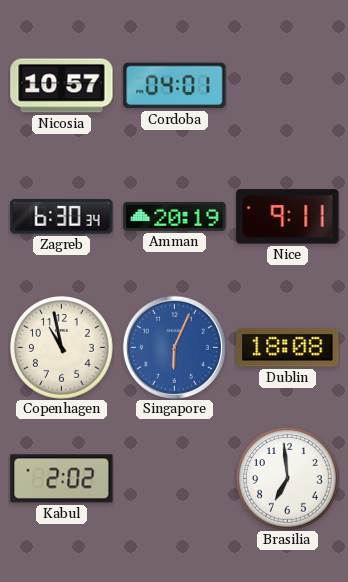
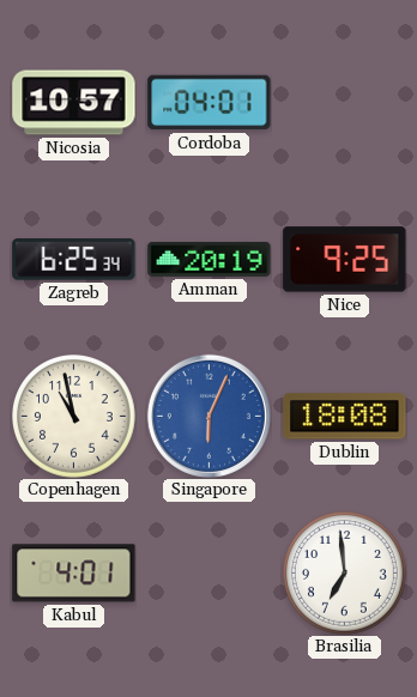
Zagreb: 6:30 -> 6:25
Nice: 9:11 -> 9:25
Kabul: 2:02 -> 4:01
